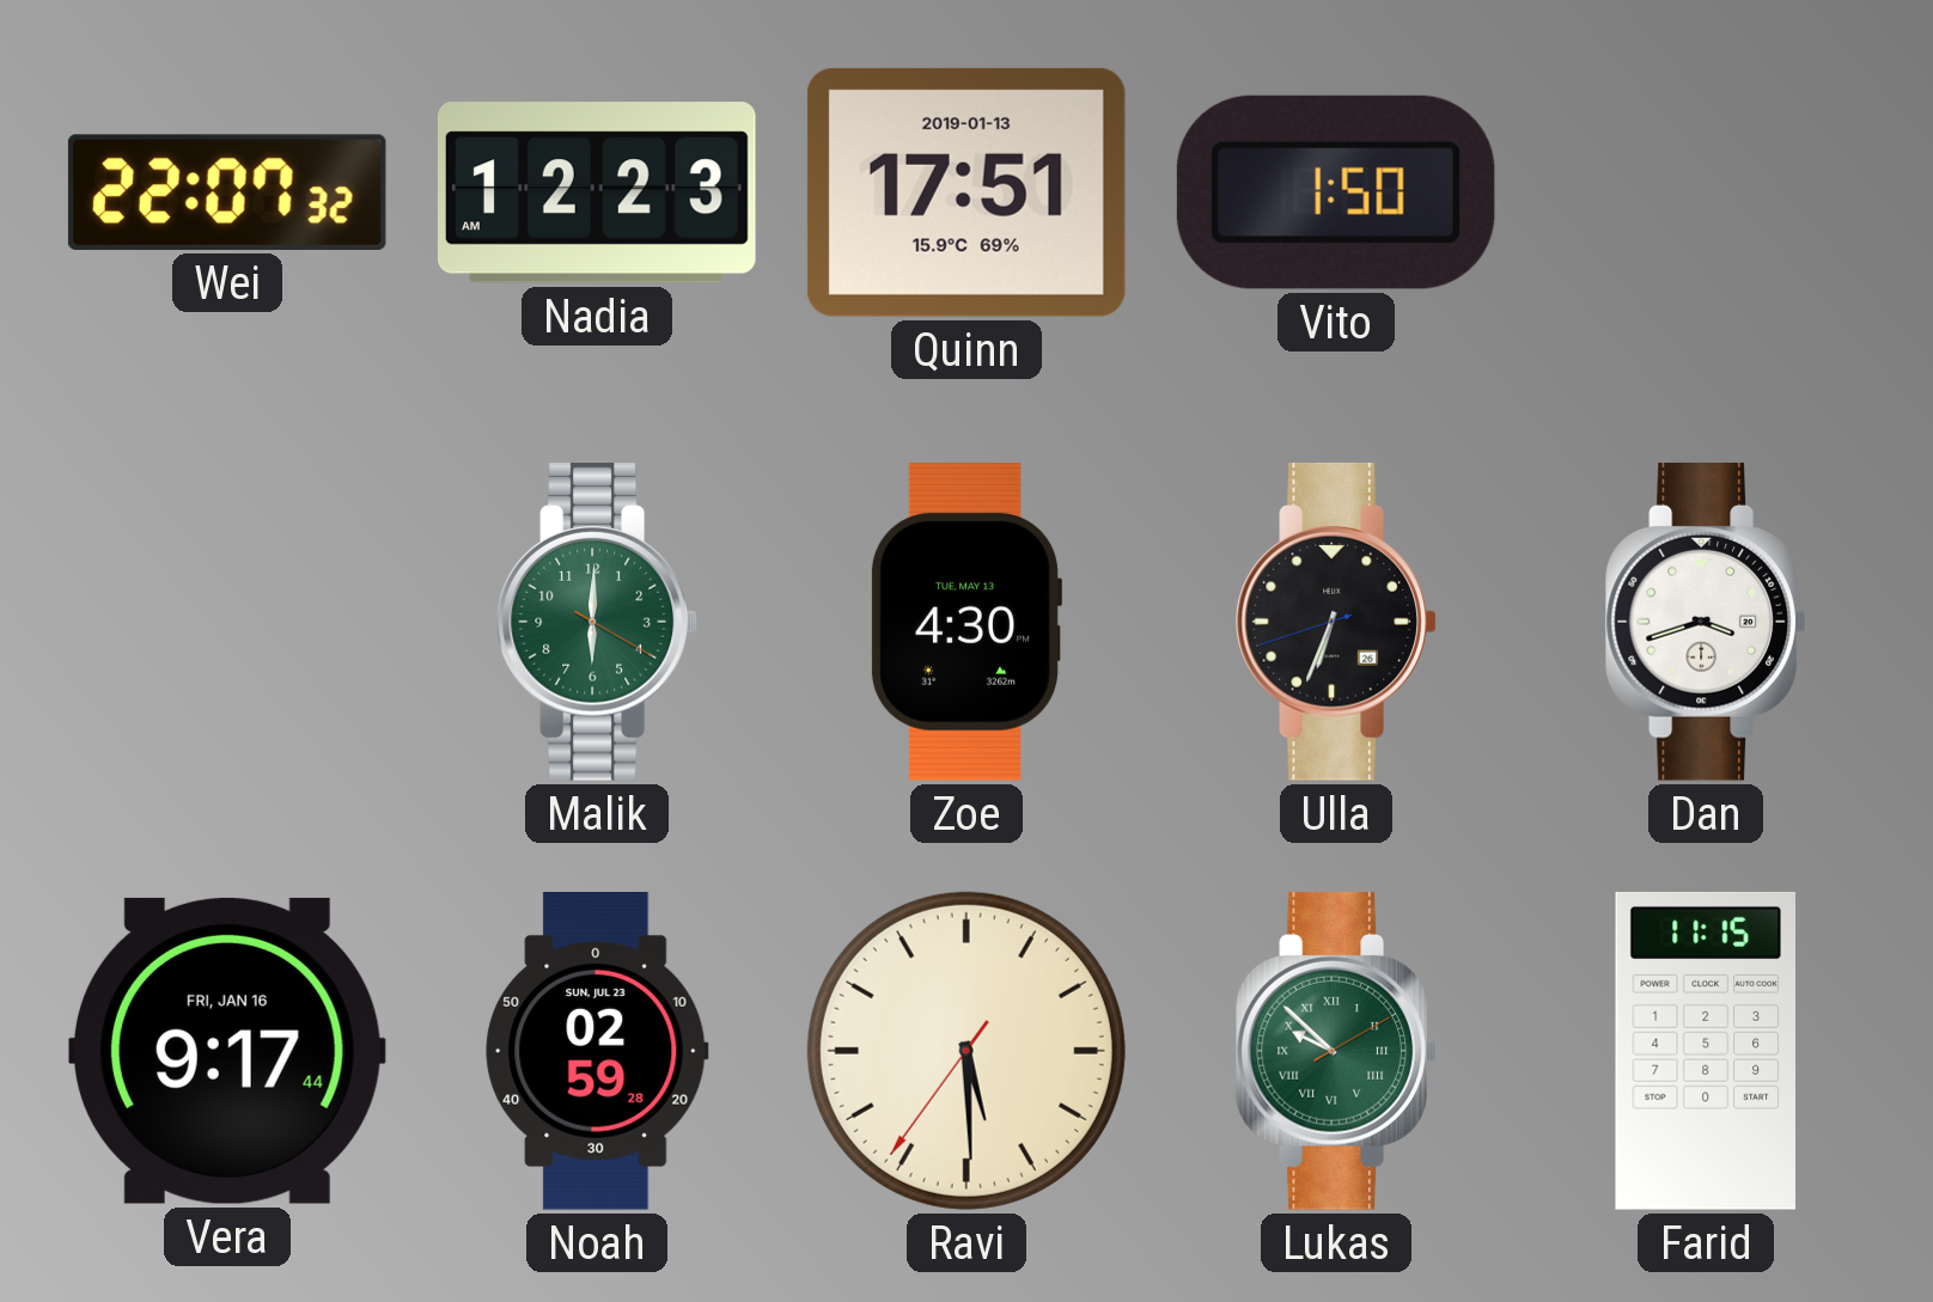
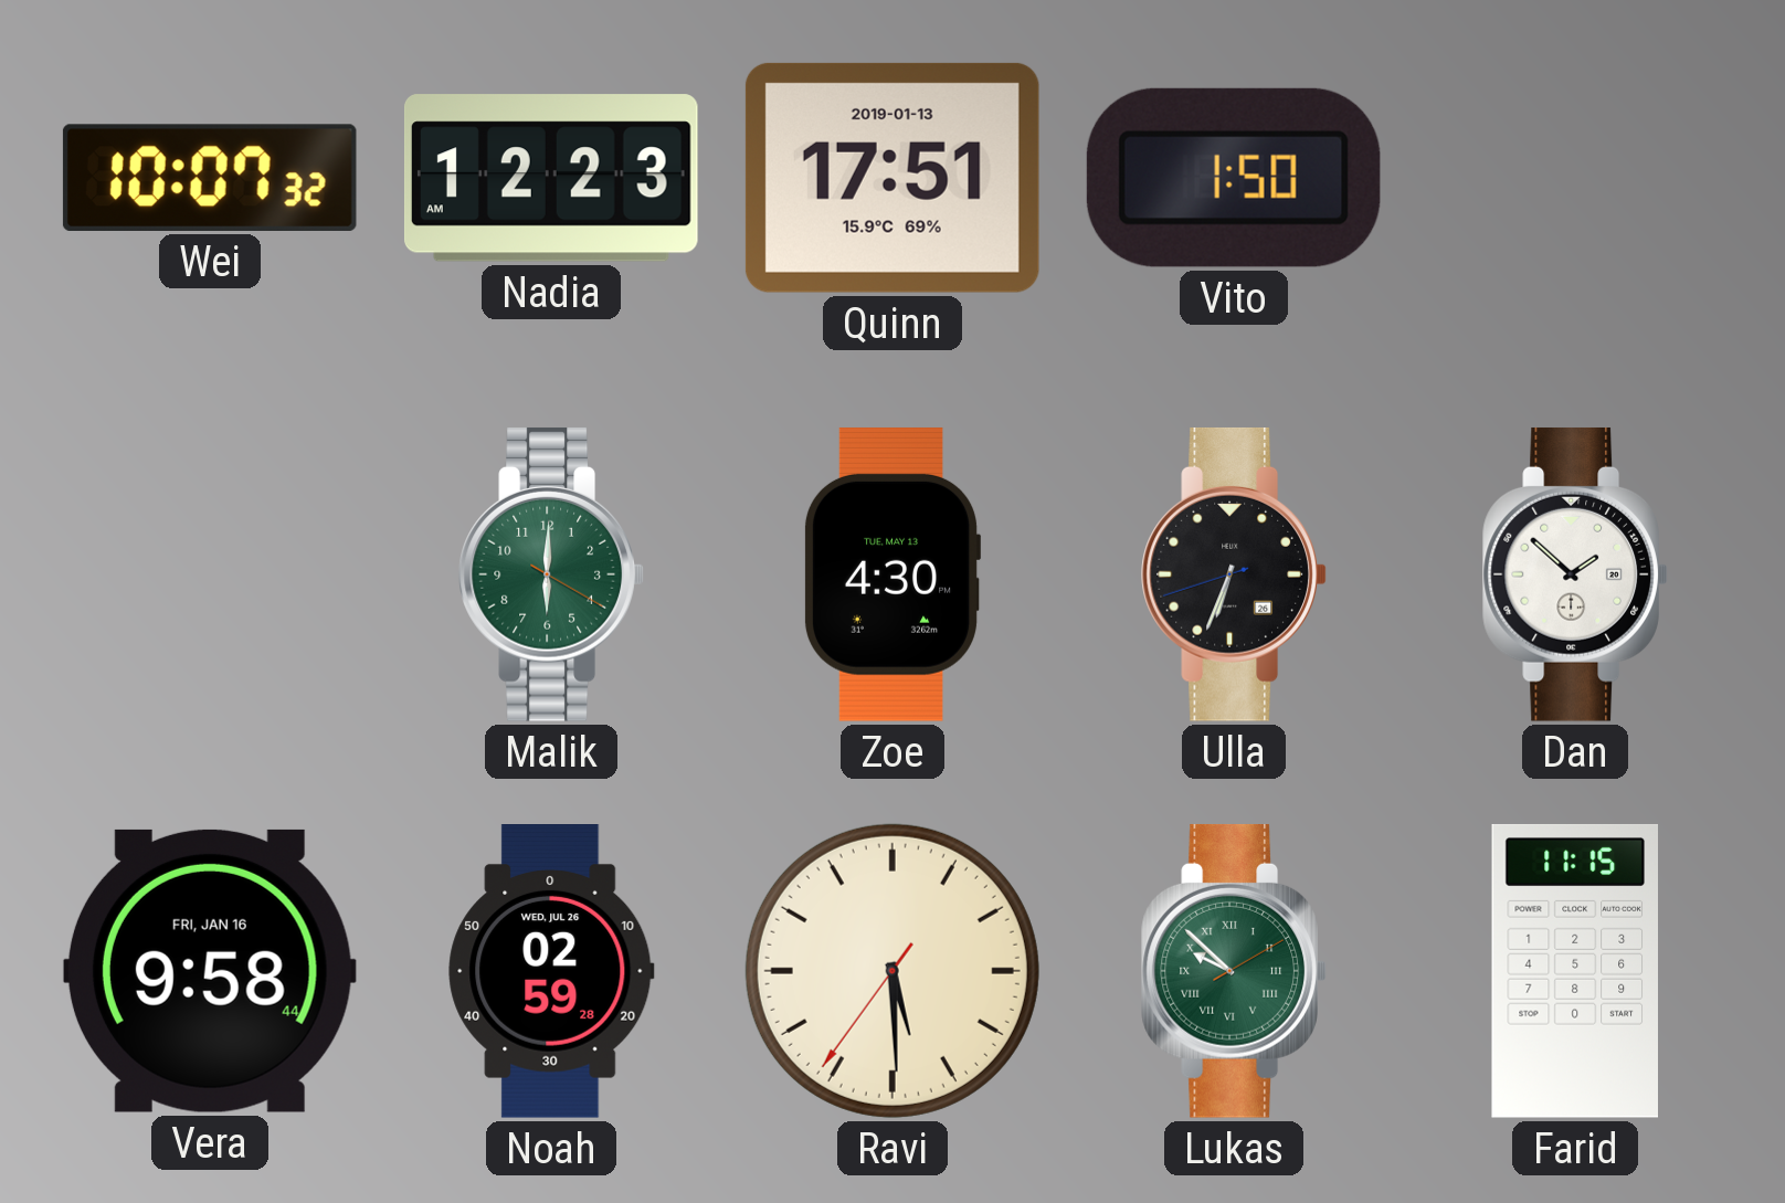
Wei: 22:07 -> 10:07
Dan: 3:42 -> 1:52
Vera: 9:17 -> 9:58
Noah date: SUN, JUL 23 -> WED, JUL 26
